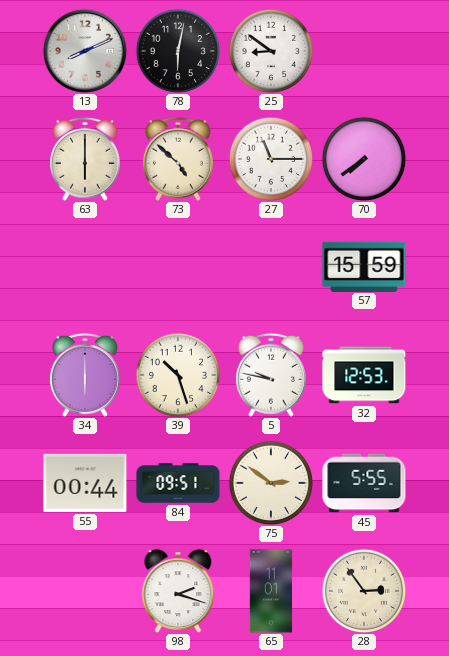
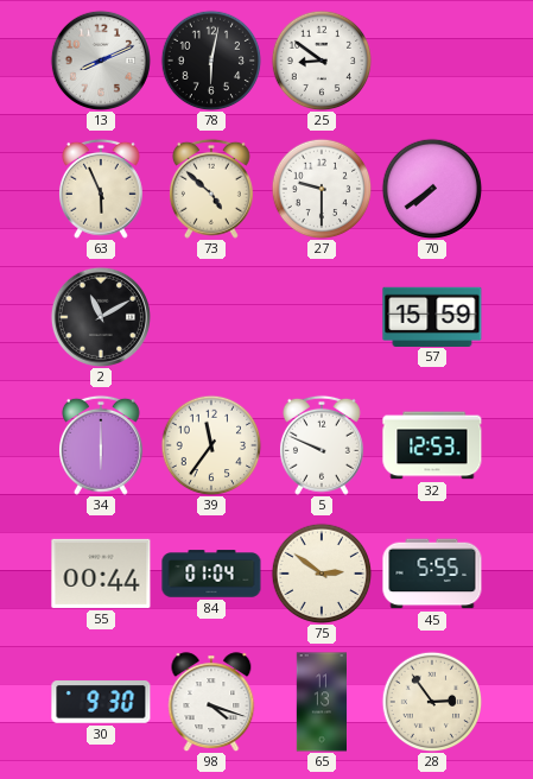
63: 6:00 -> 5:56
27: 11:15 -> 9:30
2: none -> 11:10
39: 10:27 -> 11:36
5: 9:47 -> 9:49
84: 09:51 -> 01:04
30: none -> 9:30
98: 2:18 -> 4:18
65: 11:01 -> 11:13
